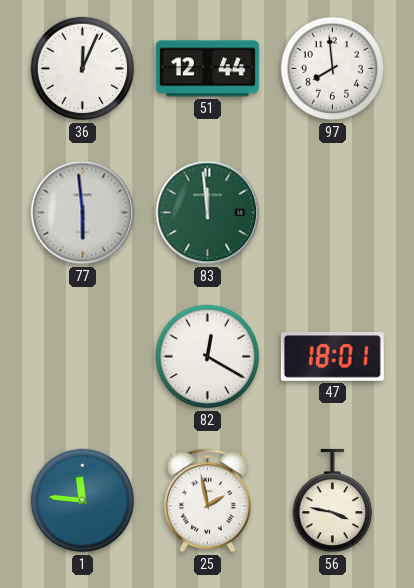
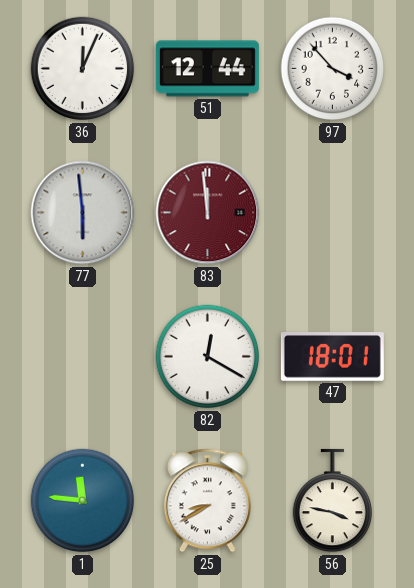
97: 7:59 -> 3:53
83 dial: green -> burgundy
25: 1:58 -> 8:40
